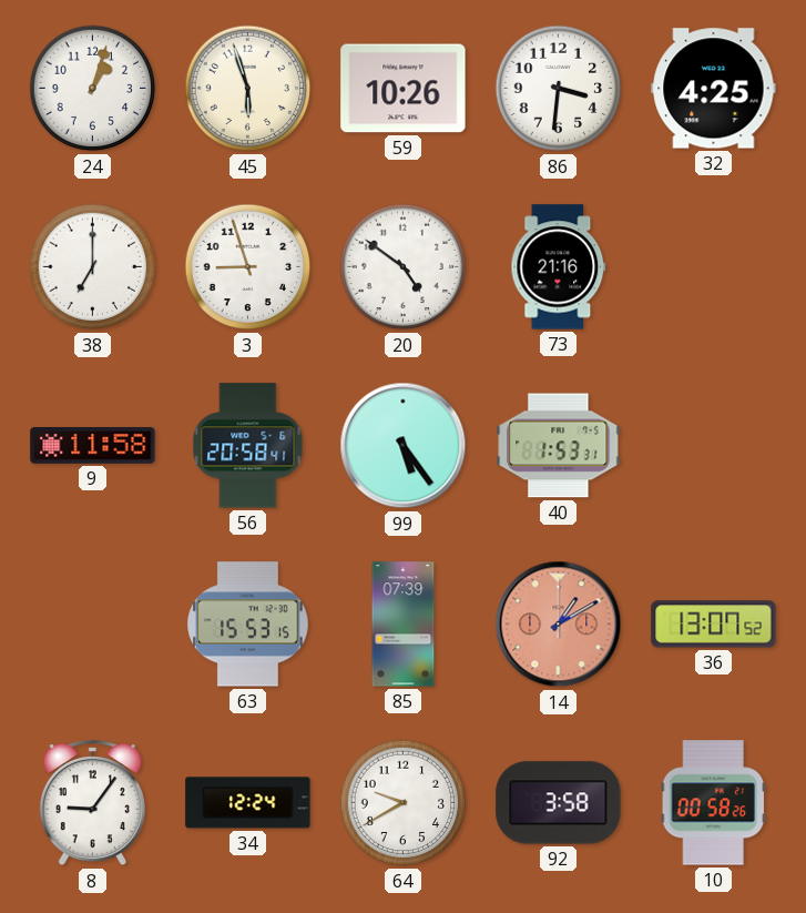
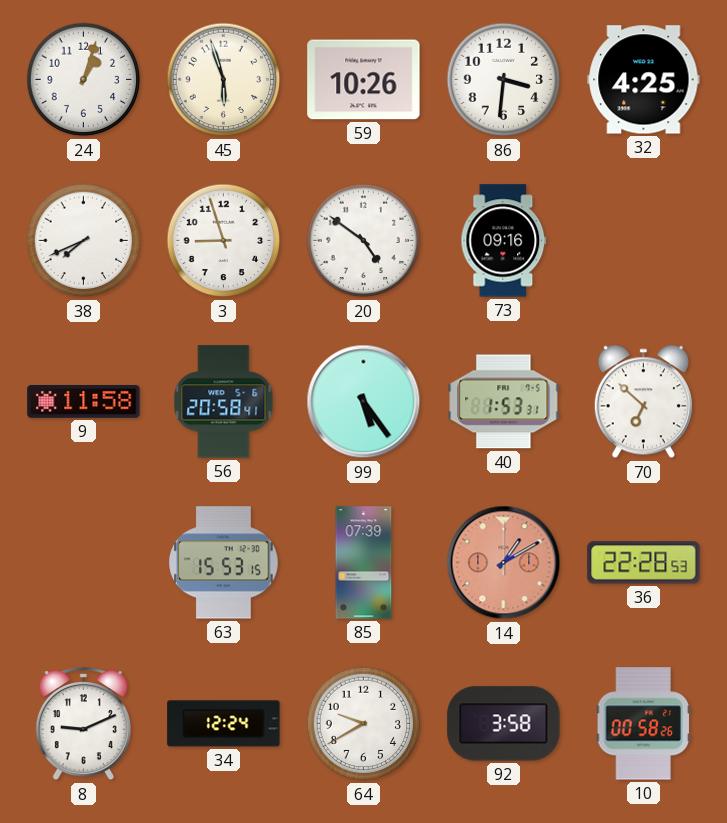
38: 7:00 -> 7:41
73: 21:16 -> 09:16
70: none -> 6:52
36: 13:07 -> 22:28
8: 9:06 -> 9:11
